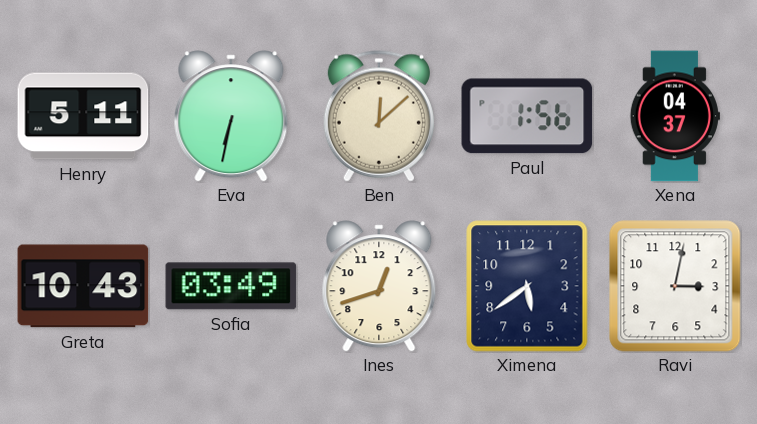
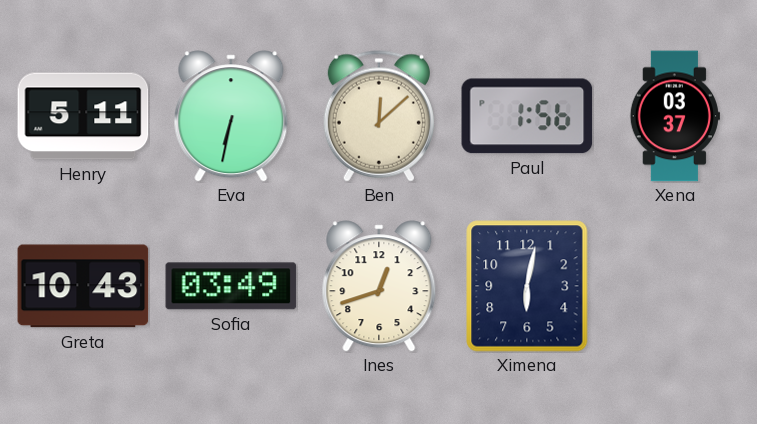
Xena: 04:37 -> 03:37
Ximena: 5:39 -> 6:02
Ravi: 3:02 -> none
